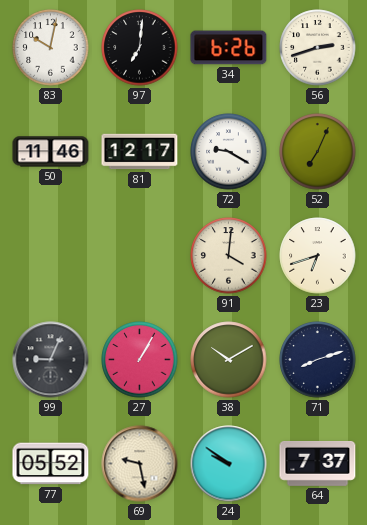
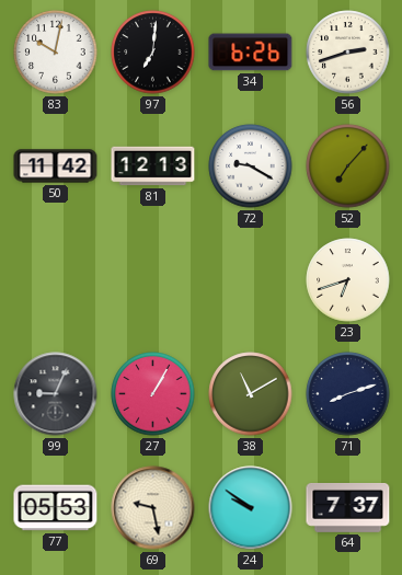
50: 11:46 -> 11:42
81: 12:17 -> 12:13
52: 7:04 -> 7:07
91: 4:01 -> none
38: 10:10 -> 11:10
77: 05:52 -> 05:53
